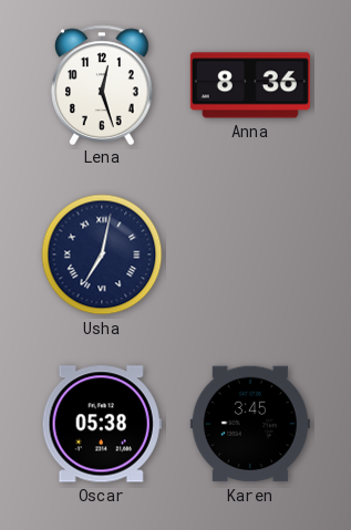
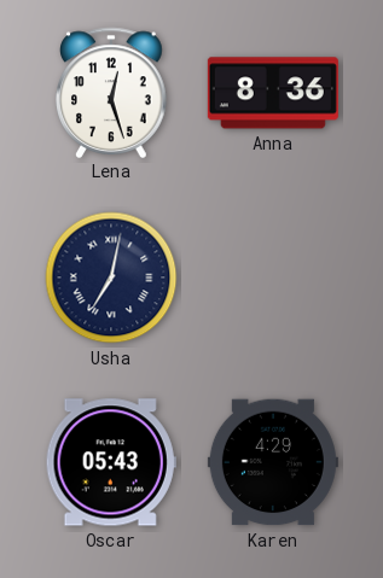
Oscar: 05:38 -> 05:43
Karen: 3:45 -> 4:29
